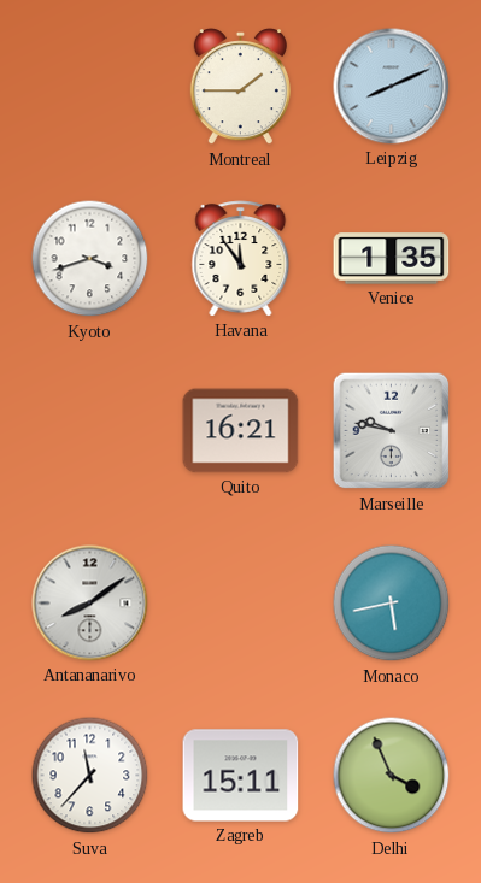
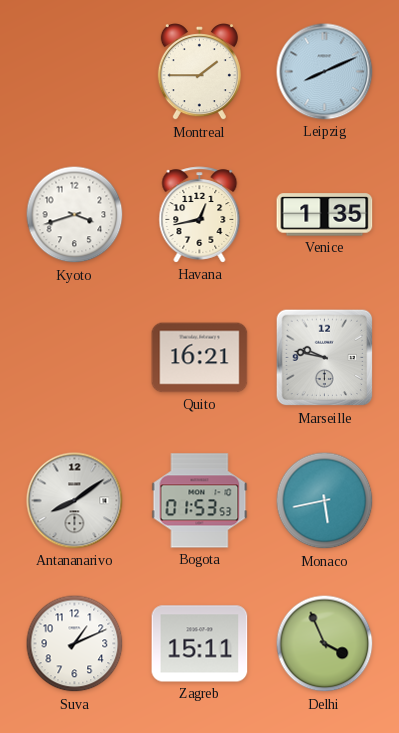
Havana: 11:54 -> 12:43
Bogota: none -> 01:53
Suva: 11:37 -> 1:11
